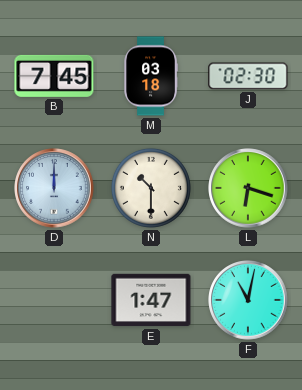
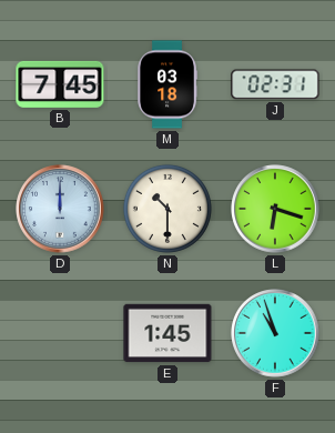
J: 02:30 -> 02:31
E: 1:47 -> 1:45
F: 11:02 -> 10:57
